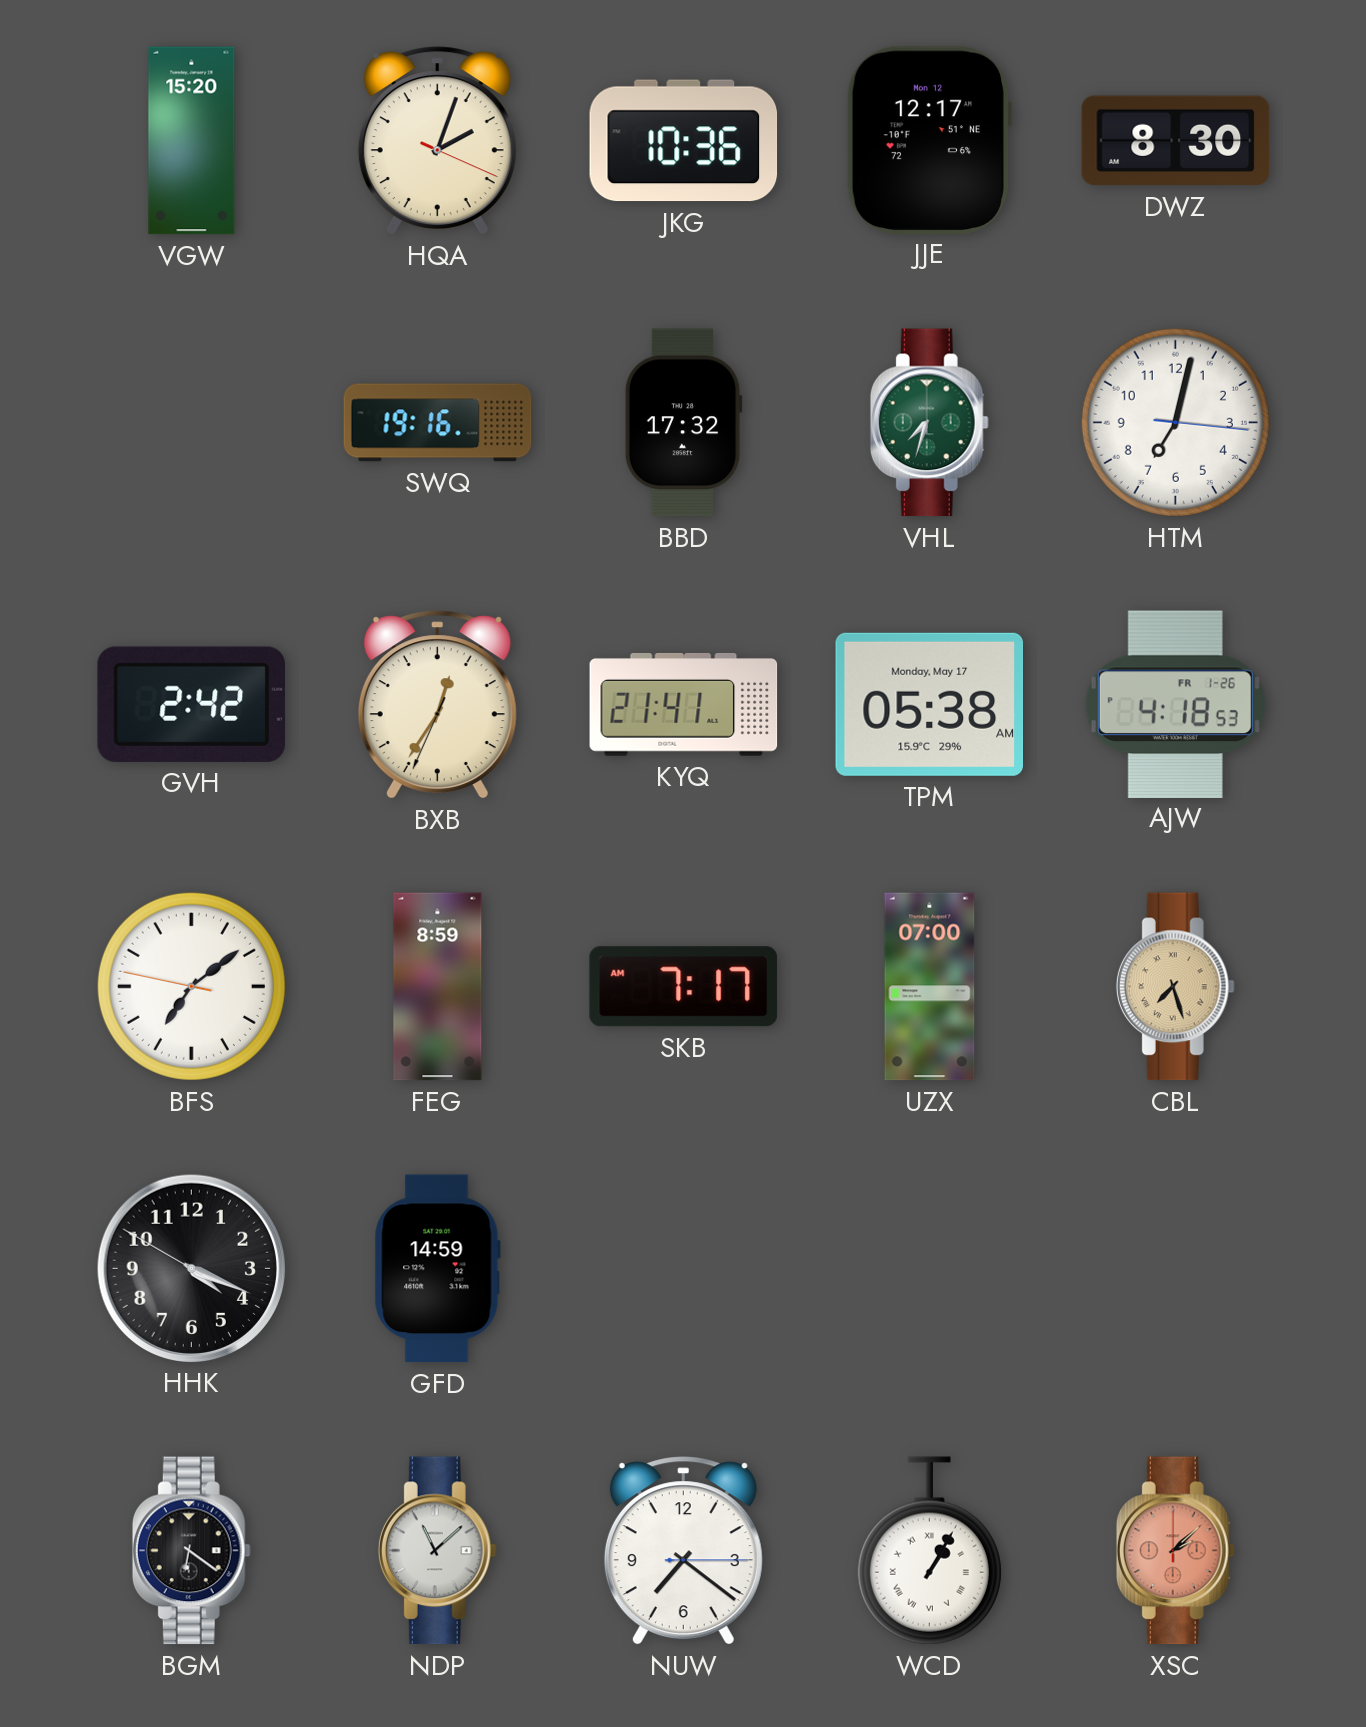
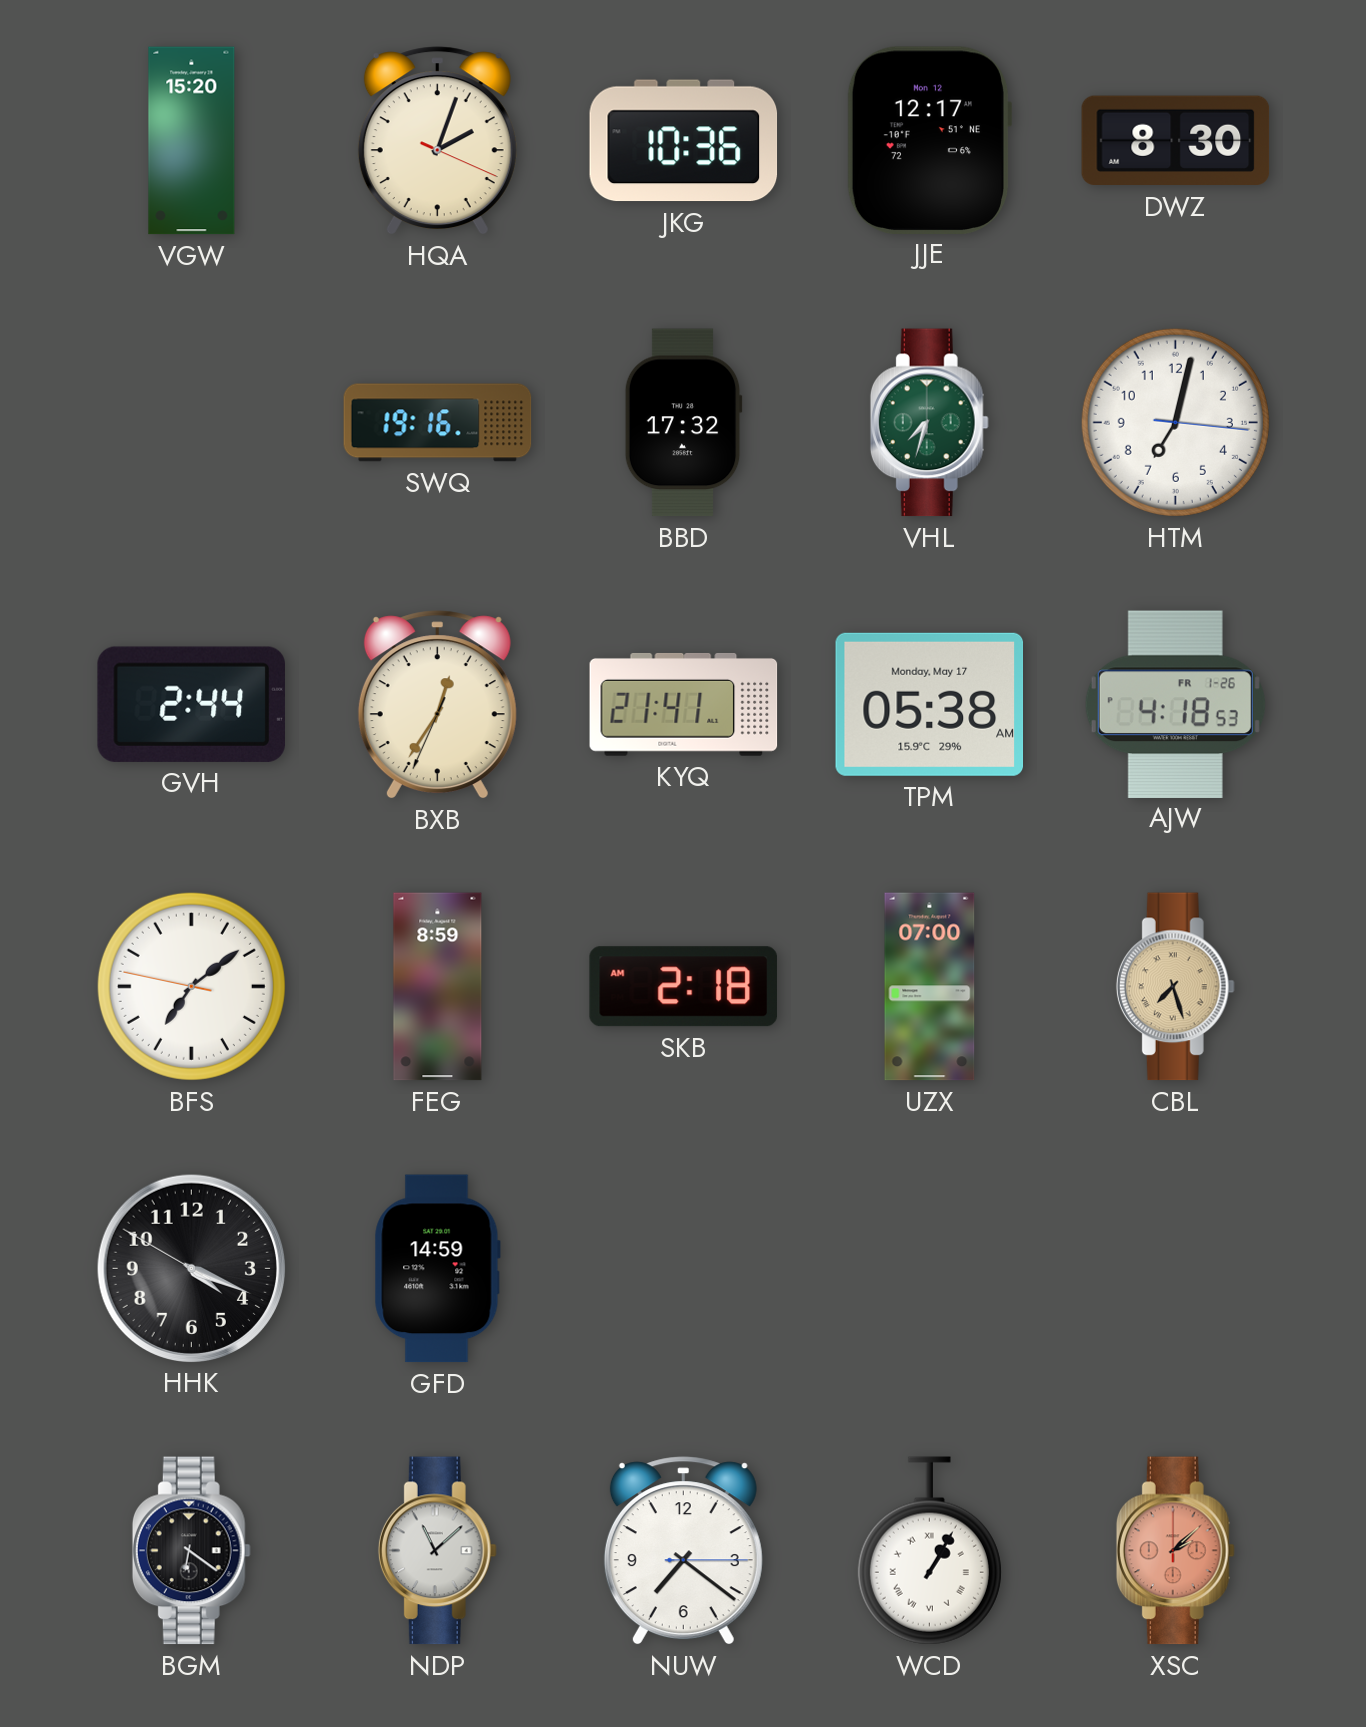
GVH: 2:42 -> 2:44
SKB: 7:17 -> 2:18
